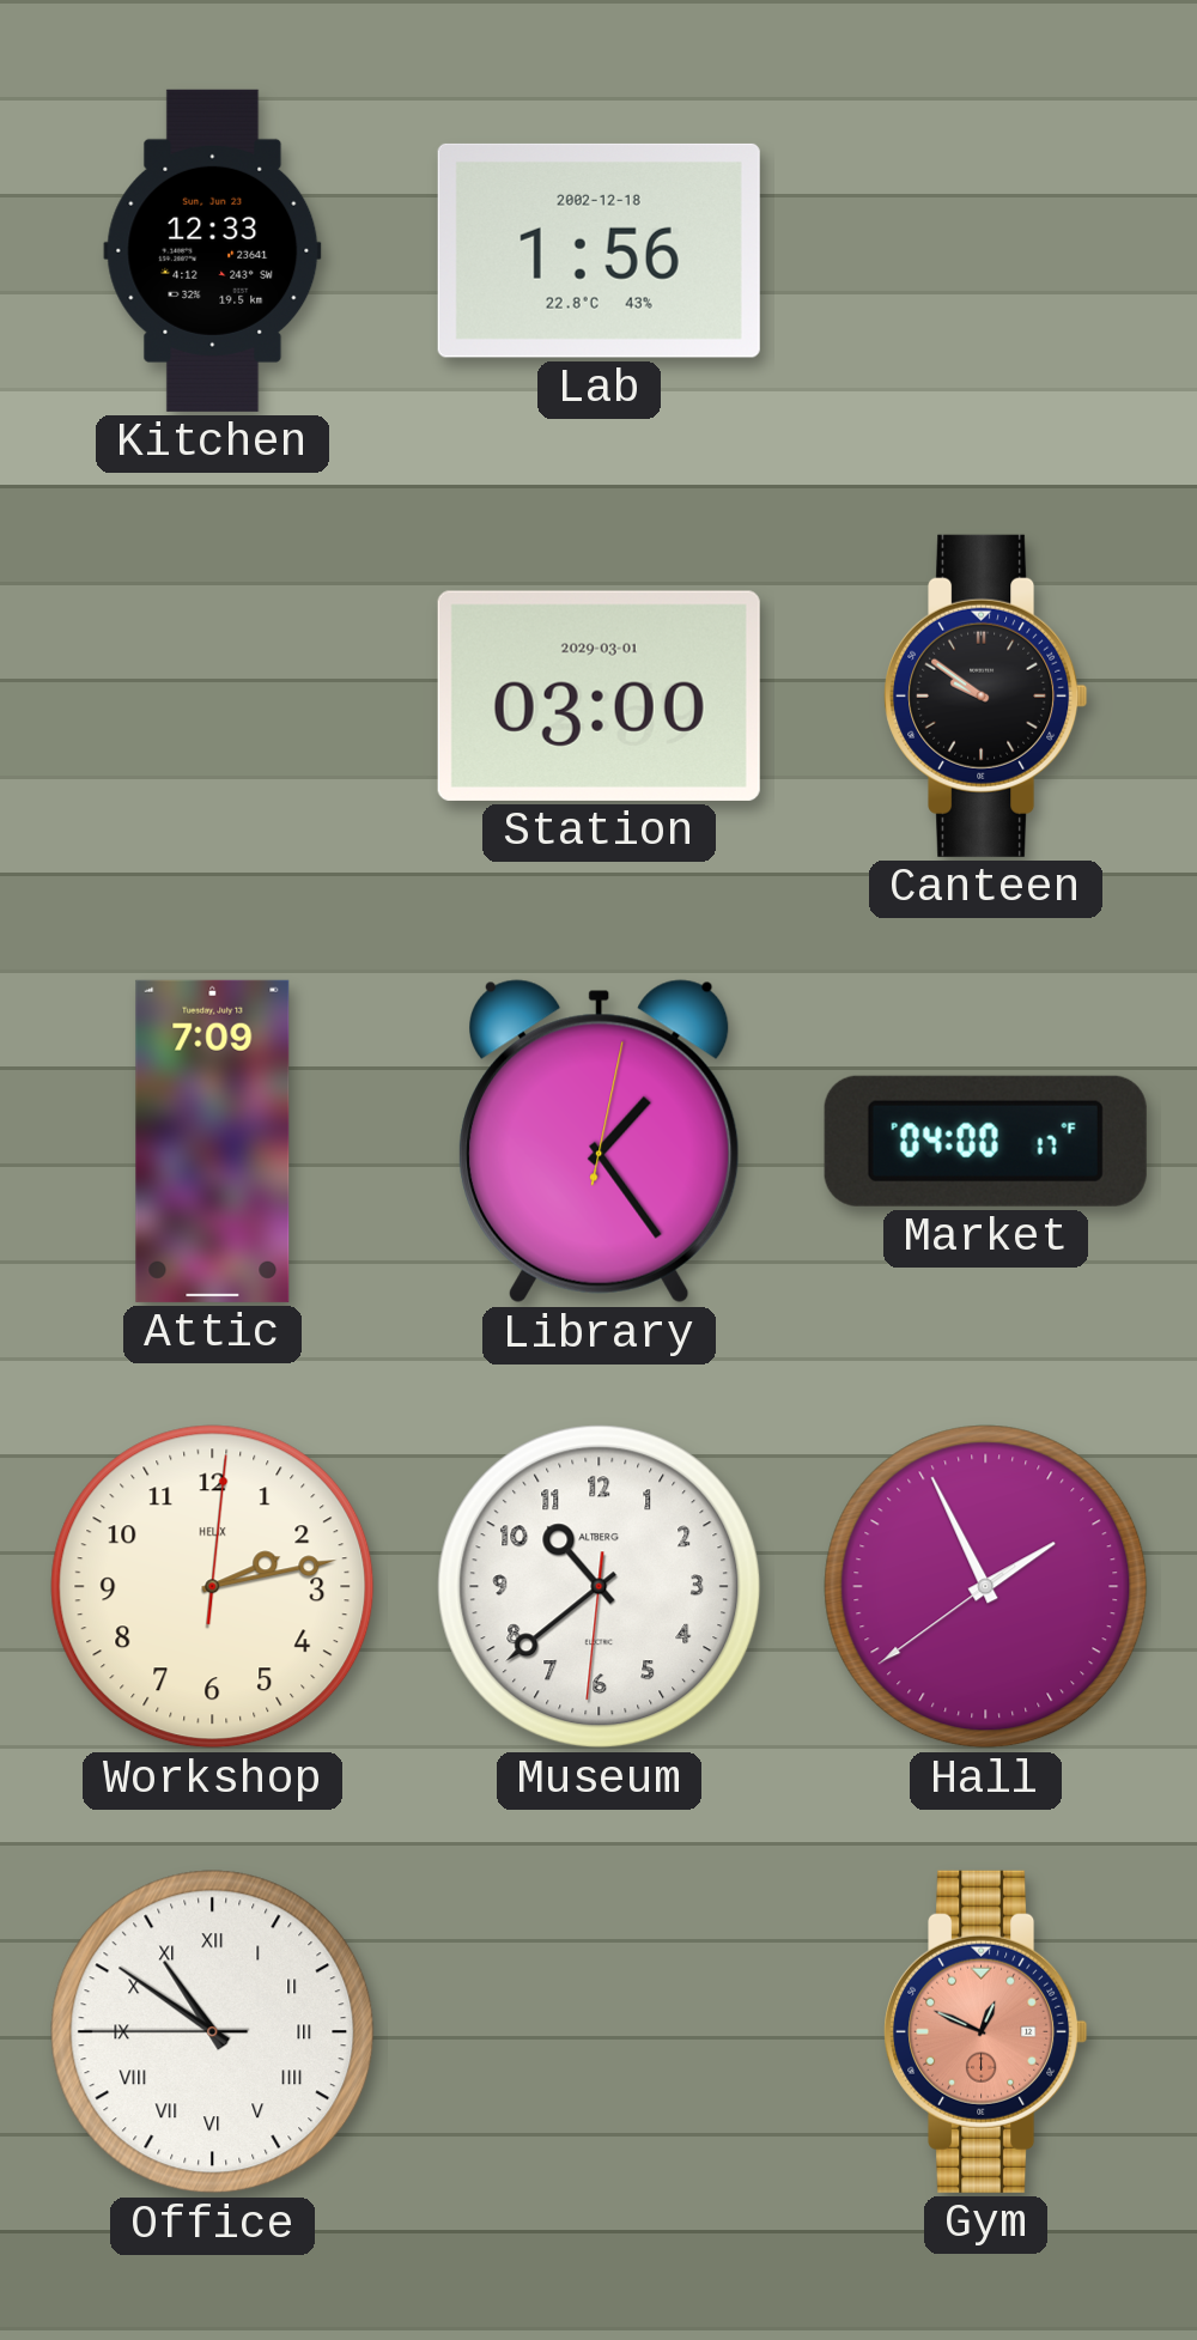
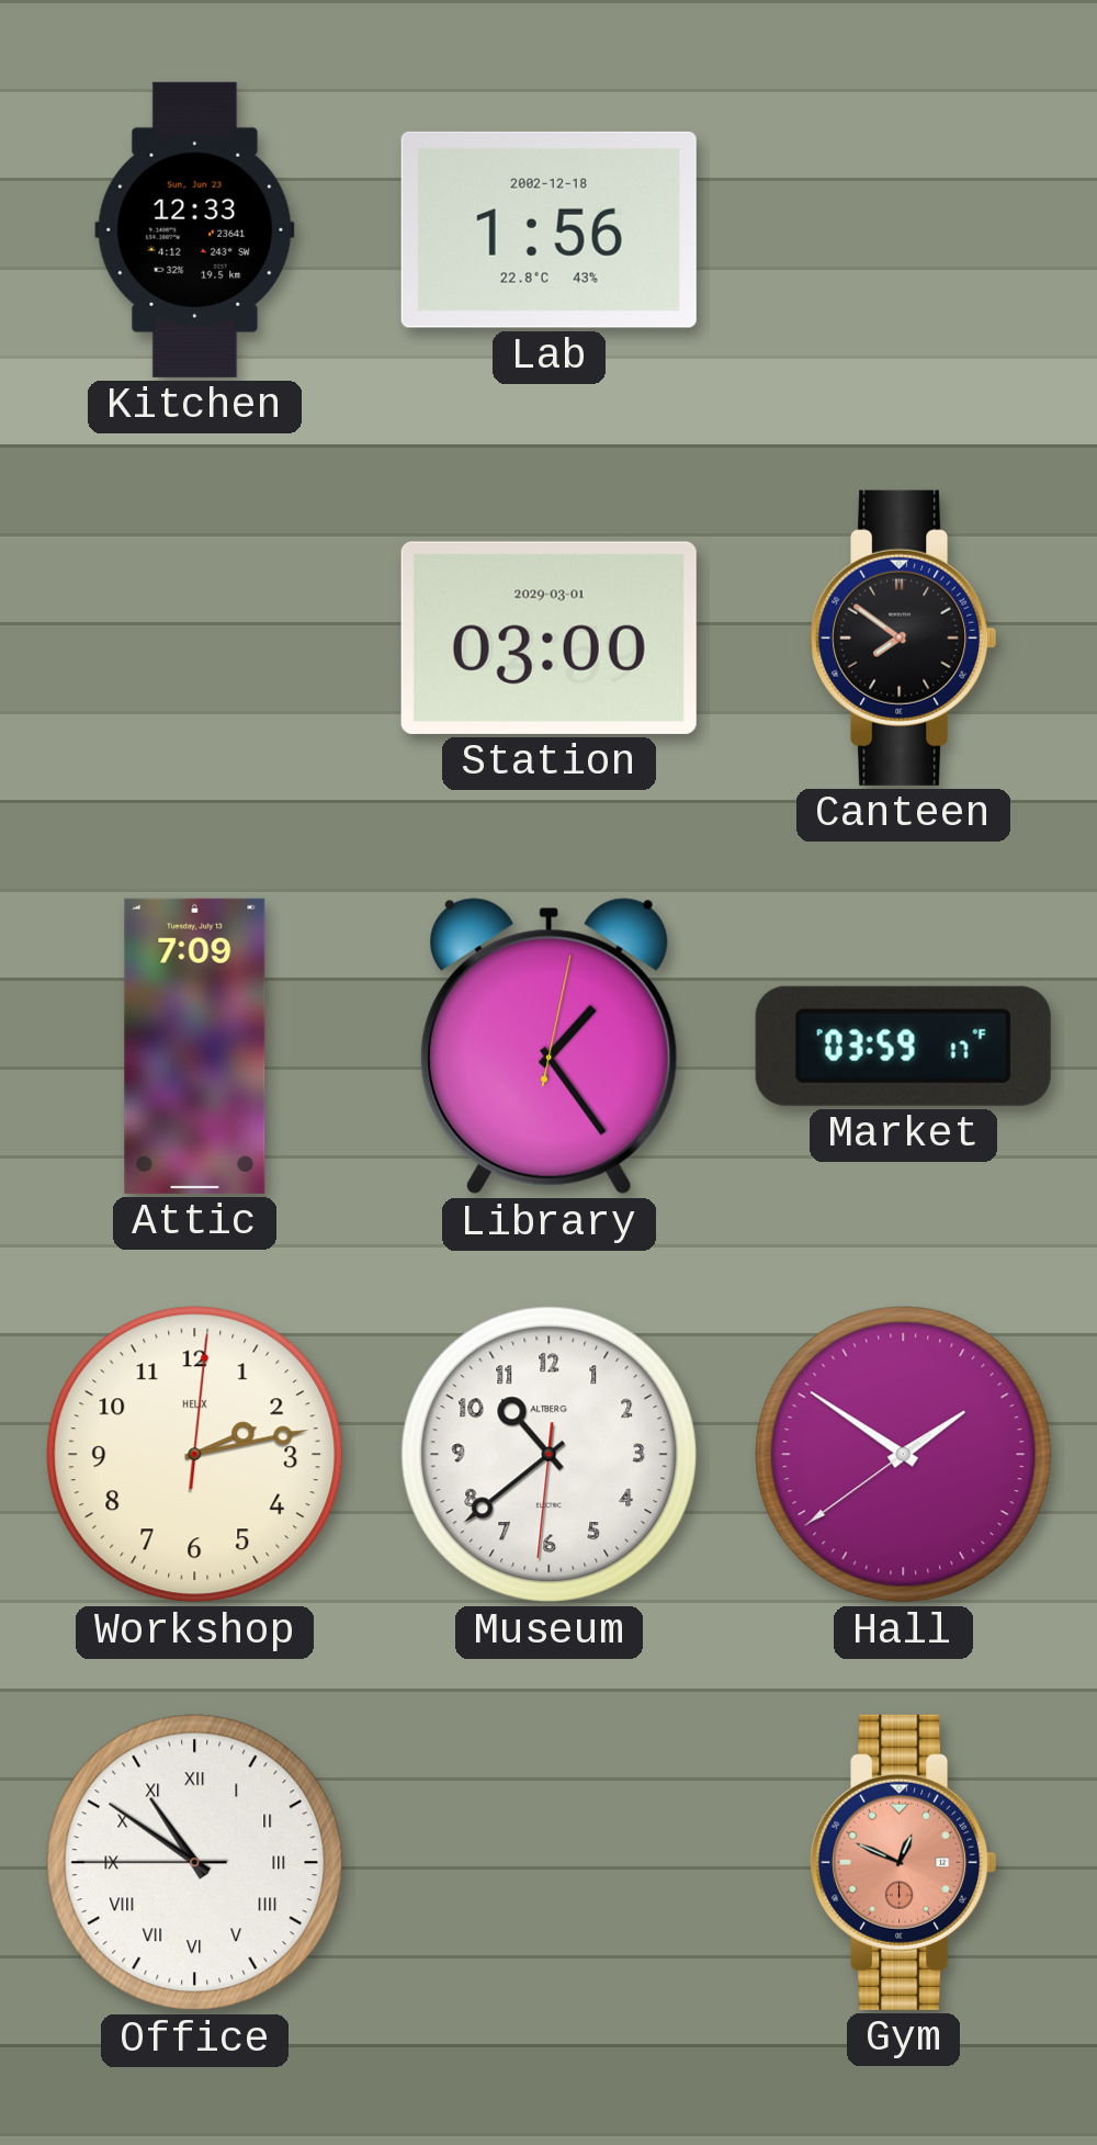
Canteen: 9:51 -> 7:51
Market: 04:00 -> 03:59
Hall: 1:55 -> 1:50
